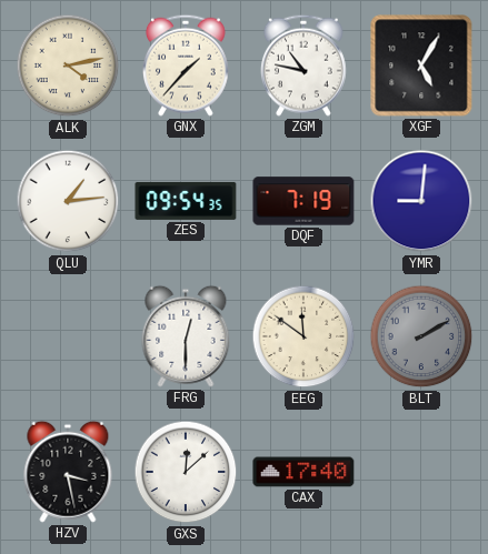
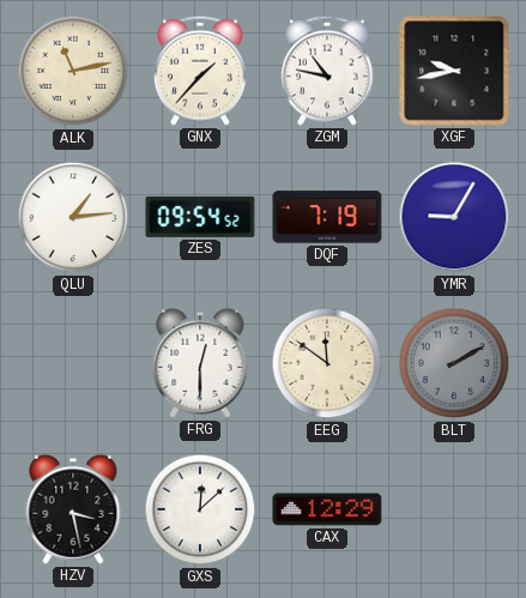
ALK: 4:13 -> 11:13
XGF: 5:05 -> 9:43
ZES: 09:54:35 -> 09:54:52
YMR: 9:01 -> 9:05
CAX: 17:40 -> 12:29
